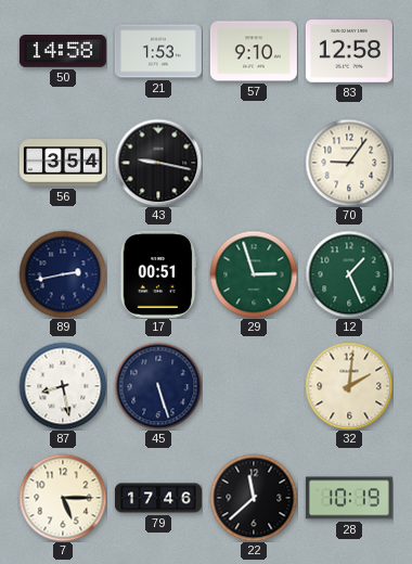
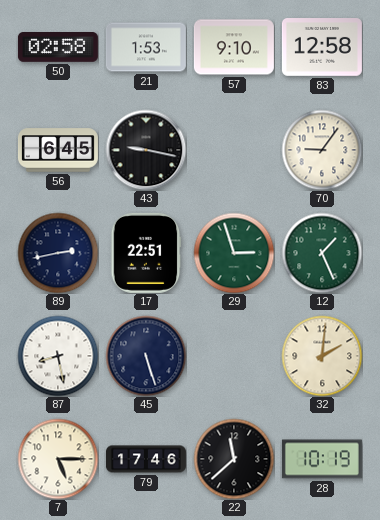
50: 14:58 -> 02:58
56: 3:54 -> 6:45
17: 00:51 -> 22:51
